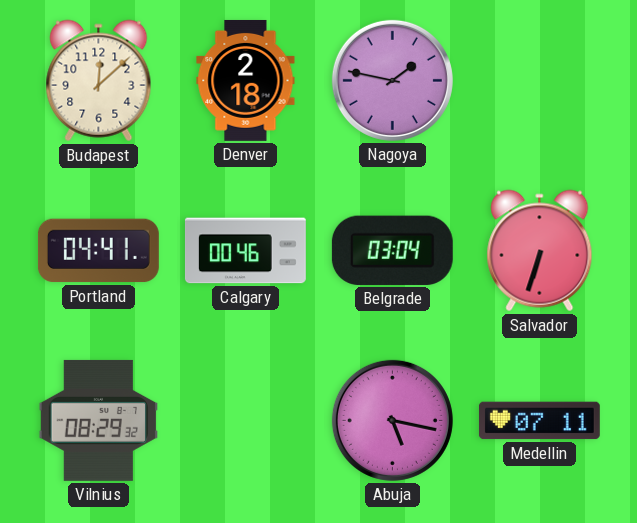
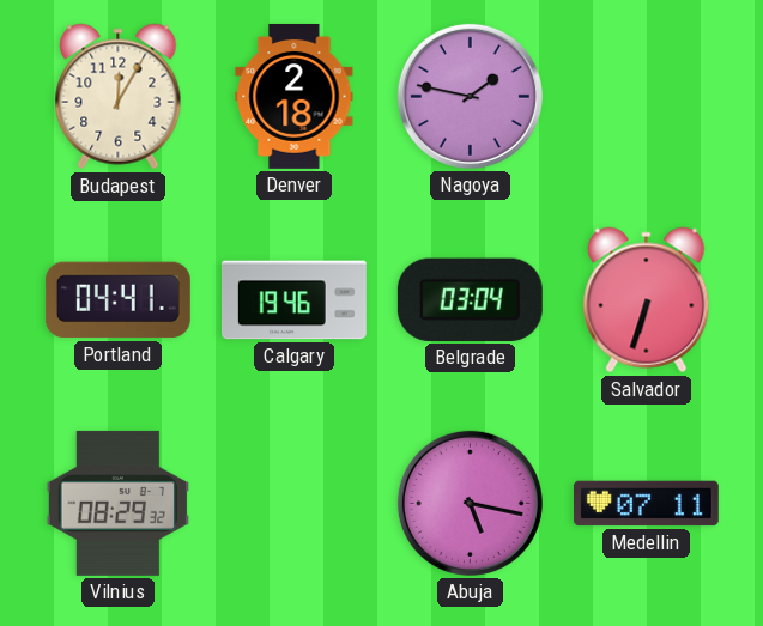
Budapest: 12:08 -> 12:05
Calgary: 00:46 -> 19:46
